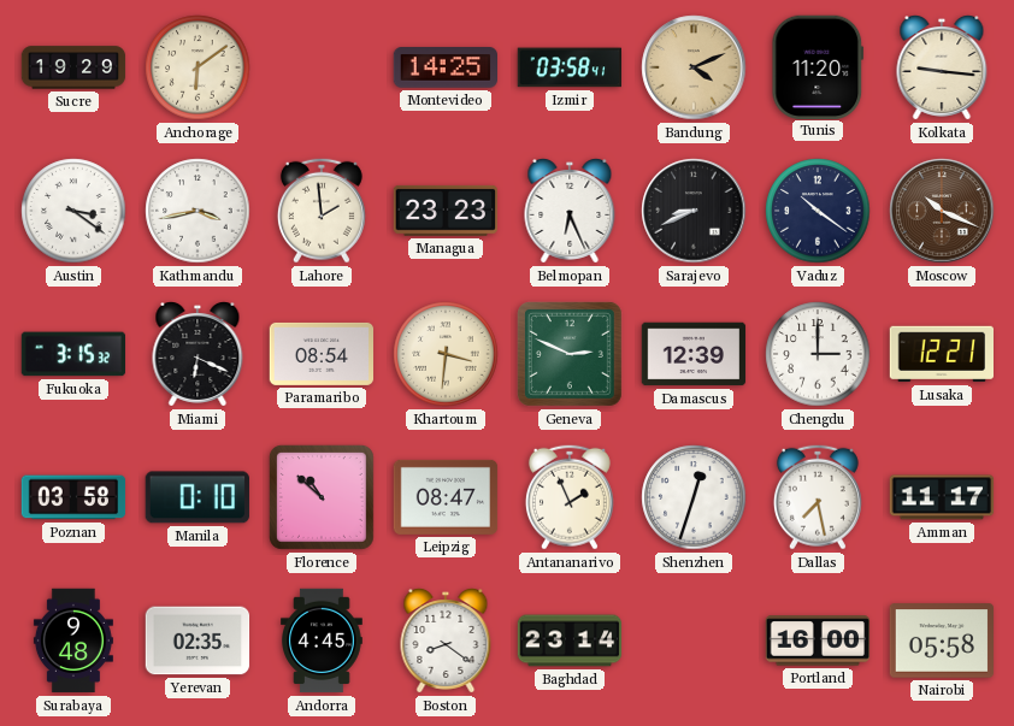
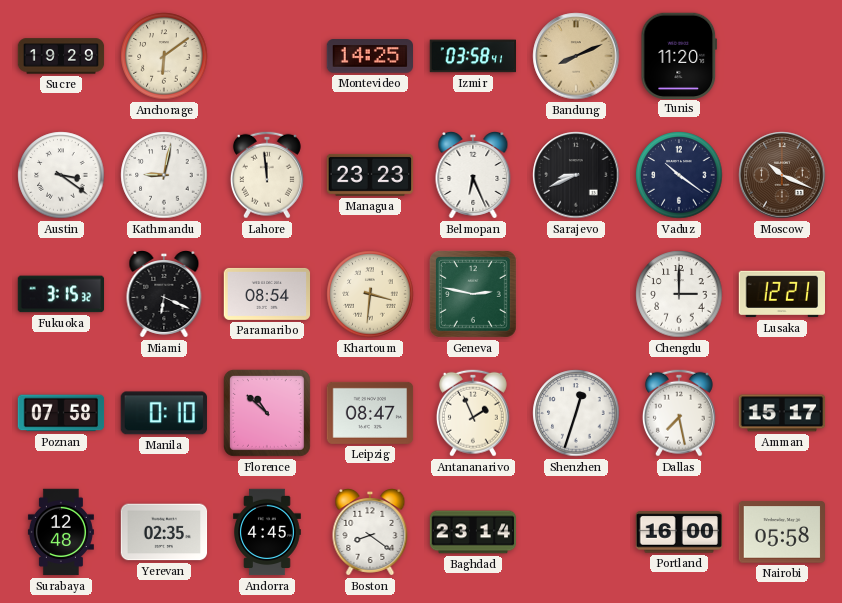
Bandung: 4:11 -> 8:11
Kolkata: 9:16 -> none
Kathmandu: 3:43 -> 9:02
Lahore: 1:59 -> 11:59
Geneva: 2:49 -> 2:47
Damascus: 12:39 -> none
Poznan: 03:58 -> 07:58
Amman: 11:17 -> 15:17
Surabaya: 9:48 -> 12:48
